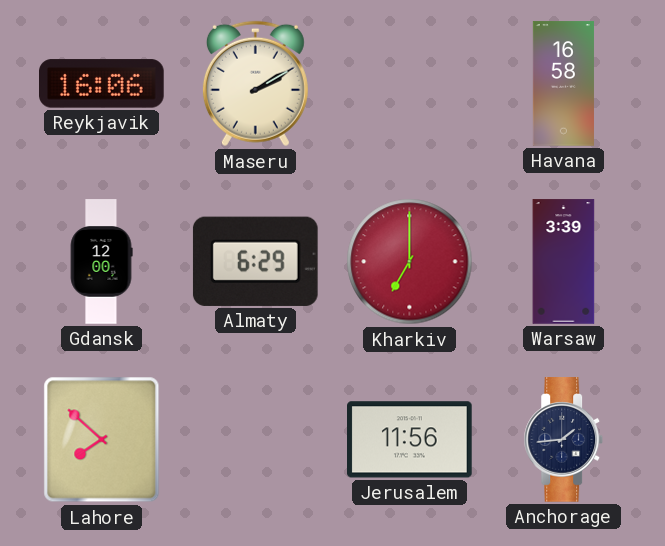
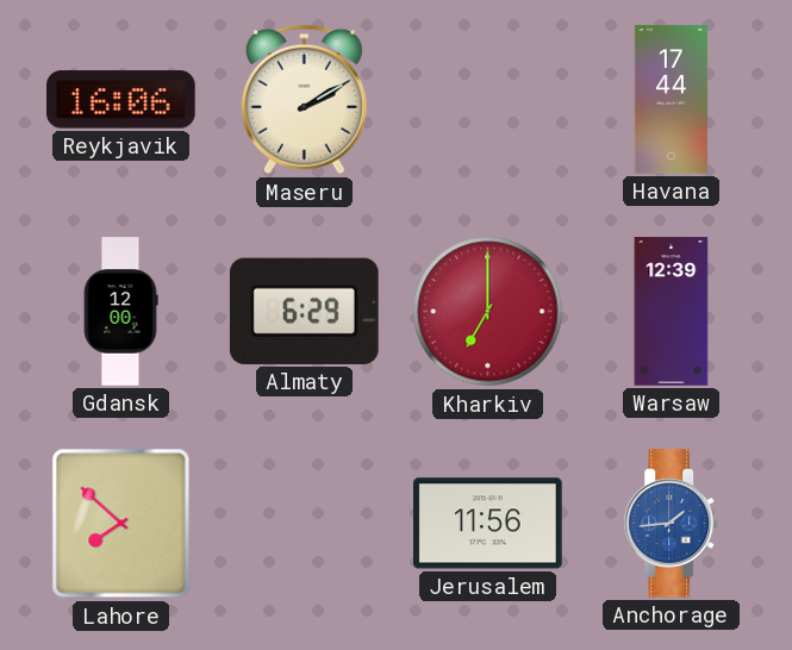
Havana: 16:58 -> 17:44
Warsaw: 3:39 -> 12:39
Anchorage dial: navy -> blue
